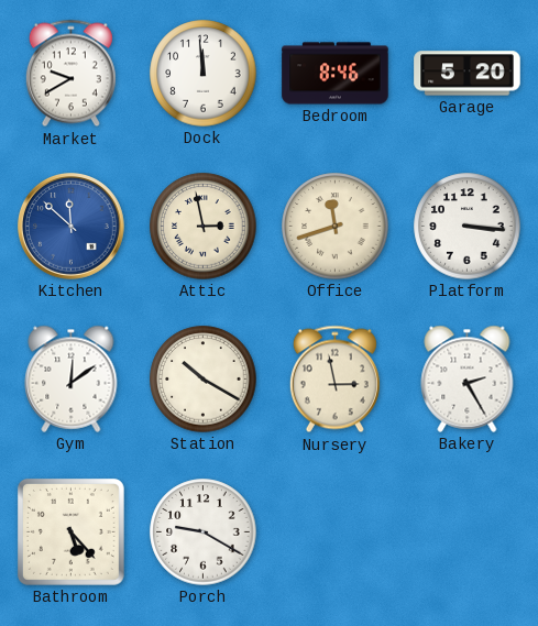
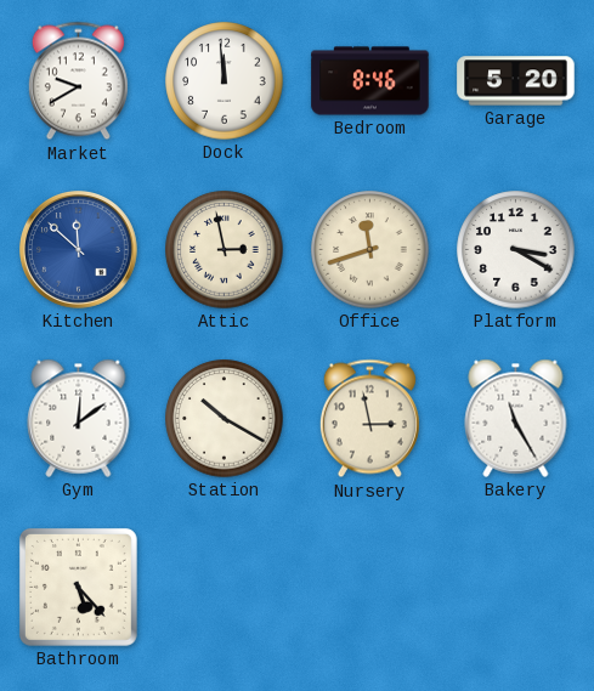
Platform: 3:16 -> 3:20
Bakery: 2:25 -> 11:25
Porch: 9:20 -> none
